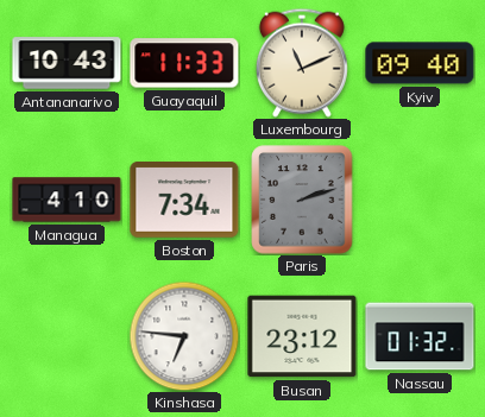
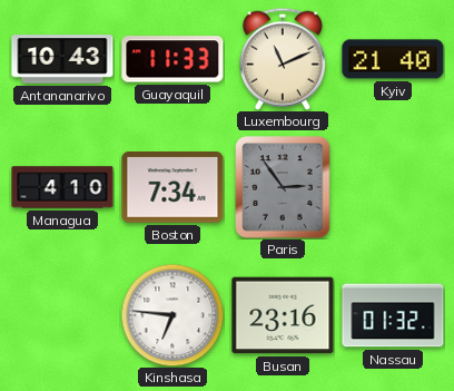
Kyiv: 09:40 -> 21:40
Paris: 2:12 -> 2:54
Busan: 23:12 -> 23:16
